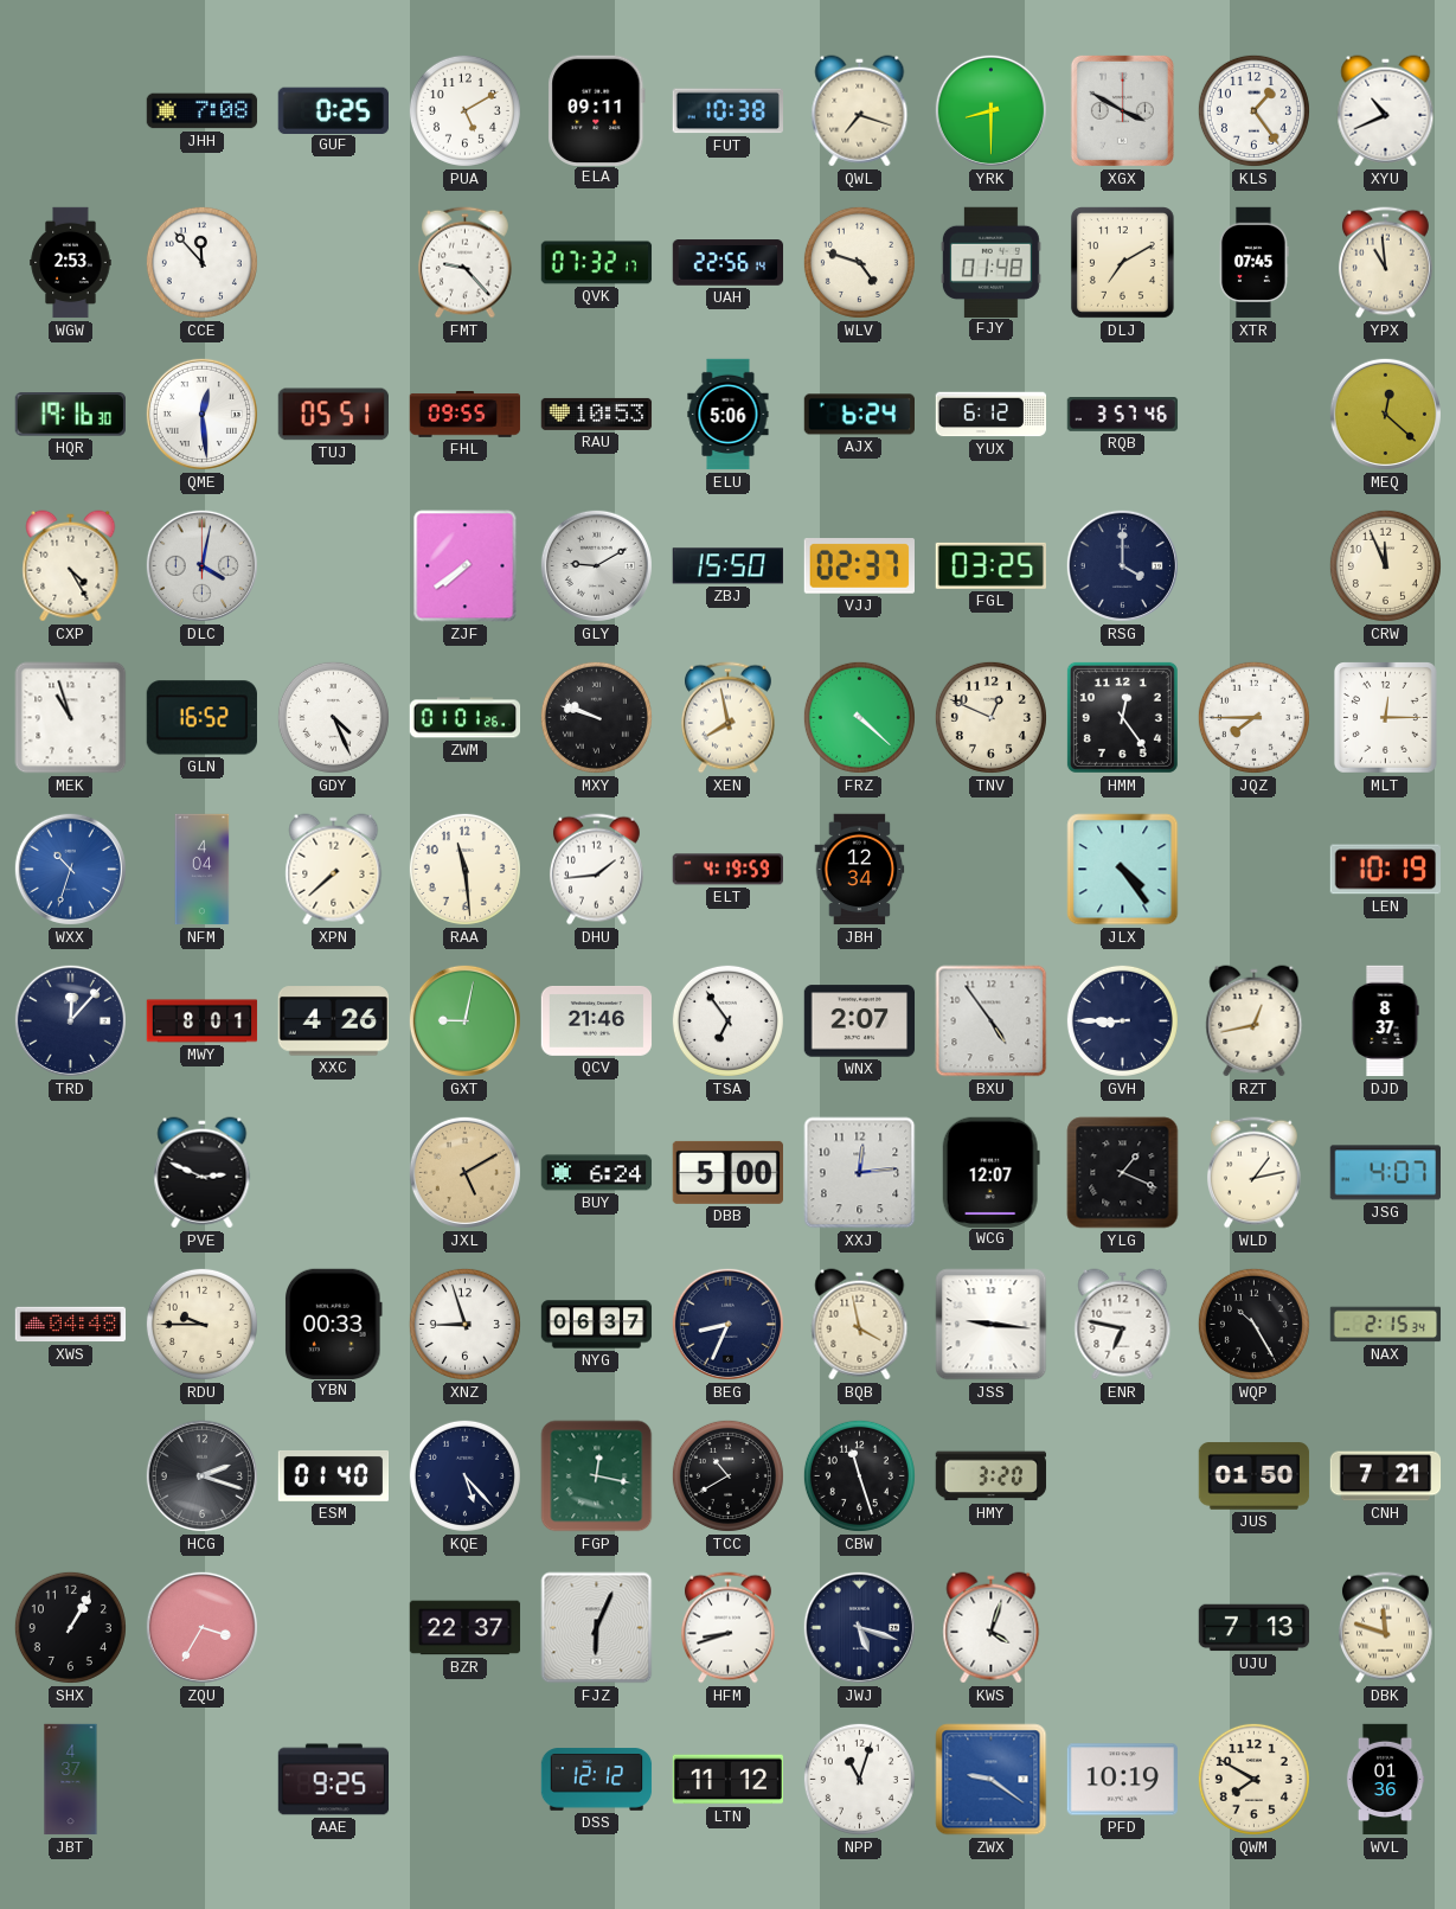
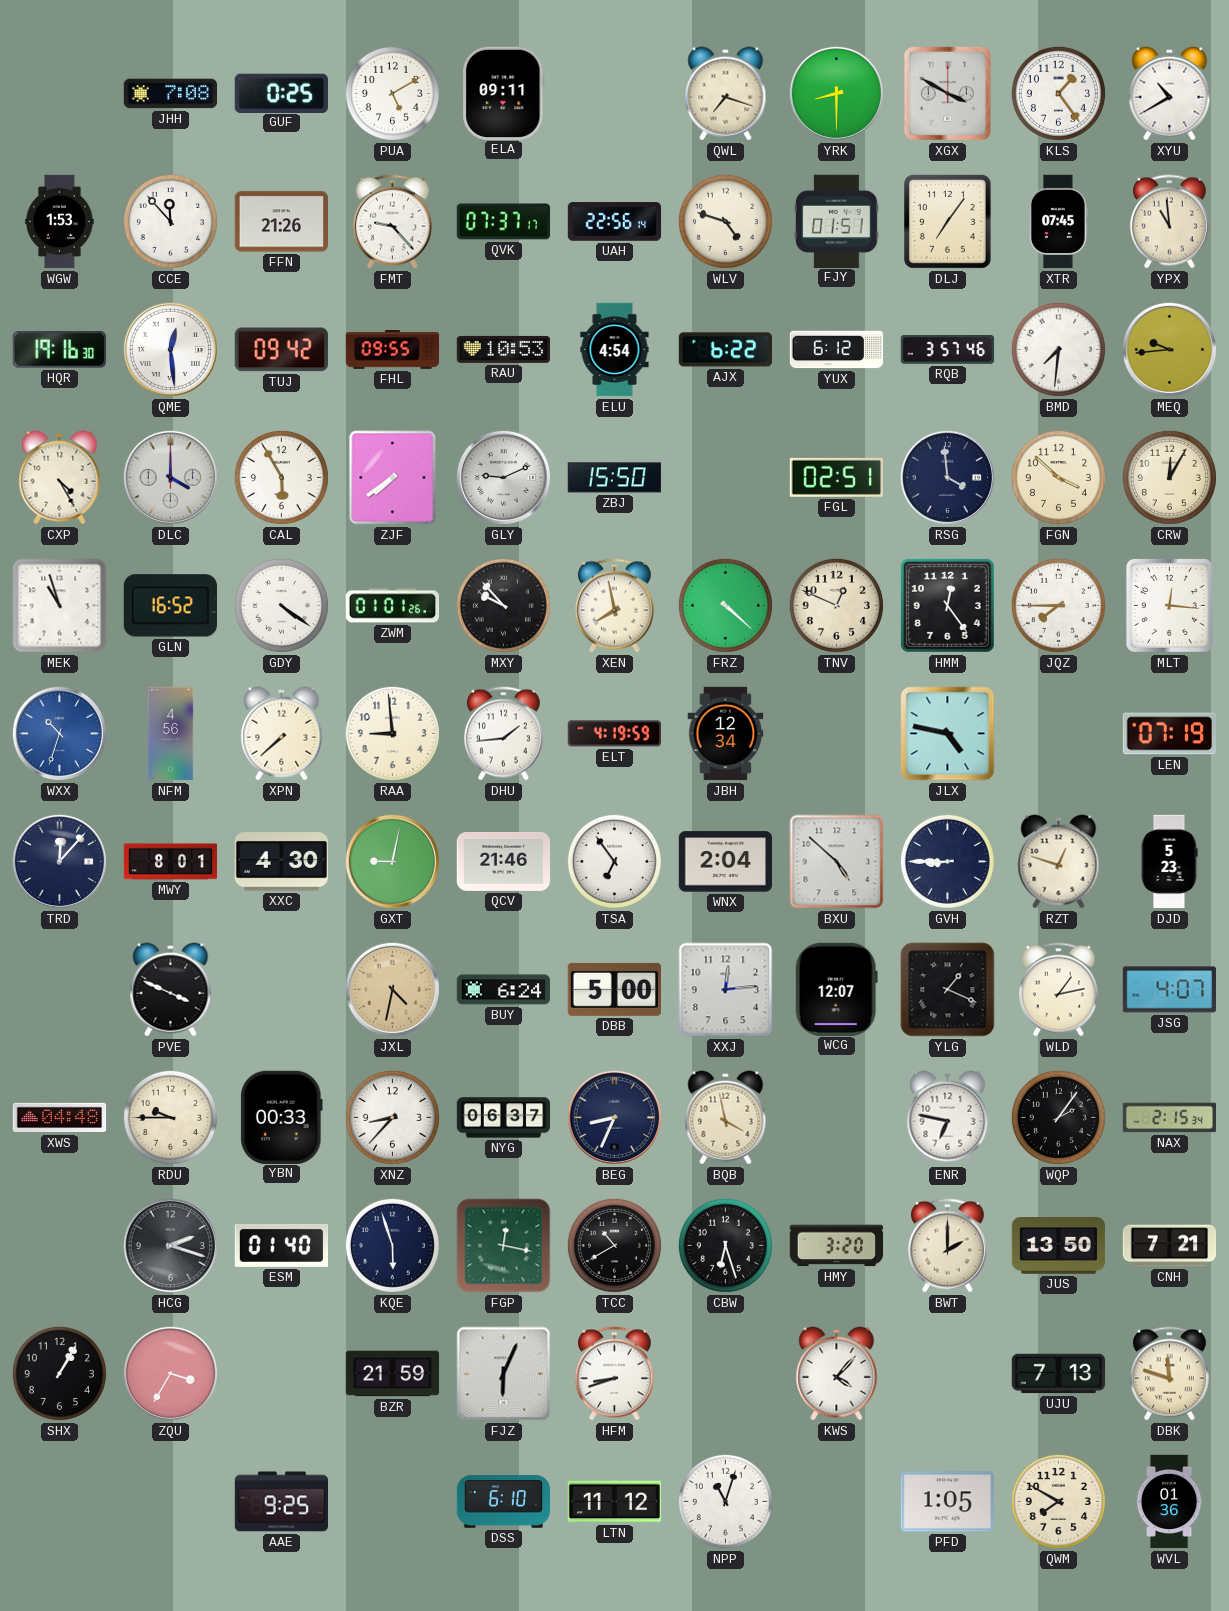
FUT: 10:38 -> none
XYU: 10:41 -> 10:40
WGW: 2:53 -> 1:53
FFN: none -> 21:26
QVK: 07:32 -> 07:37
FJY: 01:48 -> 01:51
DLJ: 7:10 -> 7:06
TUJ: 05:51 -> 09:42
ELU: 5:06 -> 4:54
AJX: 6:24 -> 6:22
BMD: none -> 7:31
MEQ: 12:22 -> 9:44
DLC: 4:02 -> 4:00
CAL: none -> 5:55
GLY: 9:10 -> 9:11
VJJ: 02:37 -> none
FGL: 03:25 -> 02:51
RSG: 4:00 -> 3:59
FGN: none -> 3:52
CRW: 11:56 -> 12:05
GDY: 4:26 -> 4:21
MXY: 9:48 -> 9:53
MLT: 12:15 -> 12:16
NFM: 4:04 -> 4:56
RAA: 11:29 -> 8:59
JLX: 4:24 -> 4:47
LEN: 10:19 -> 07:19
XXC: 4:26 -> 4:30
WNX: 2:07 -> 2:04
BXU: 4:54 -> 4:52
RZT: 12:43 -> 12:48
DJD: 8:37 -> 5:23
PVE: 2:49 -> 3:49
JXL: 5:10 -> 4:32
XNZ: 8:57 -> 8:37
JSS: 9:16 -> none
WQP: 10:25 -> 2:06
KQE: 5:23 -> 5:57
CBW: 11:27 -> 6:27
BWT: none -> 2:00
JUS: 01:50 -> 13:50
BZR: 22:37 -> 21:59
JWJ: 5:18 -> none
KWS: 4:03 -> 4:07
JBT: 4:37 -> none
DSS: 12:12 -> 6:10
ZWX: 9:21 -> none
PFD: 10:19 -> 1:05
